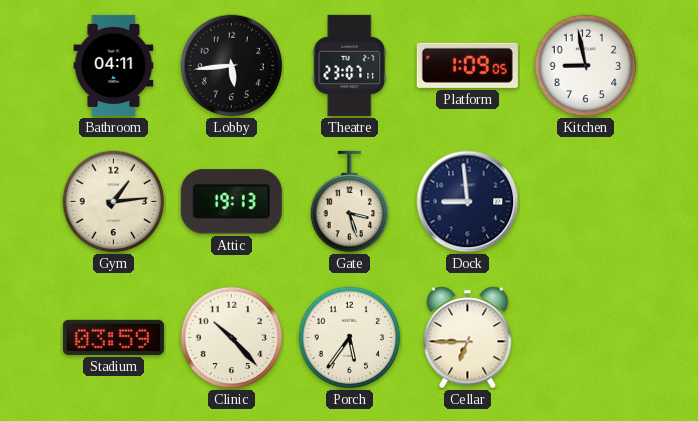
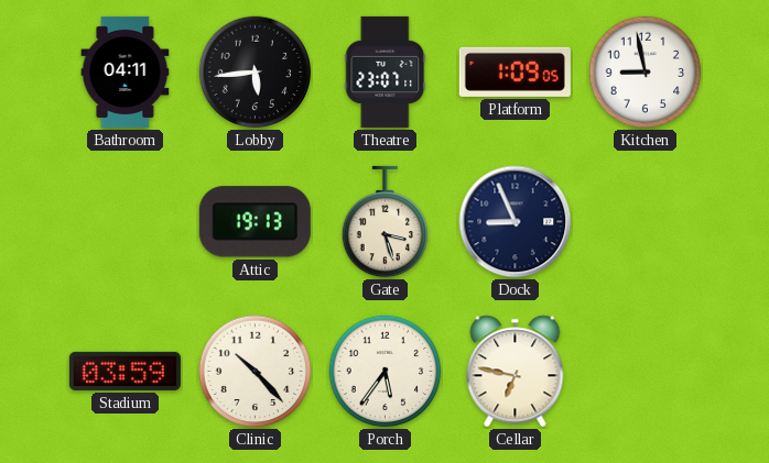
Gym: 1:14 -> none
Dock: 8:59 -> 8:56
Cellar: 6:45 -> 6:47
